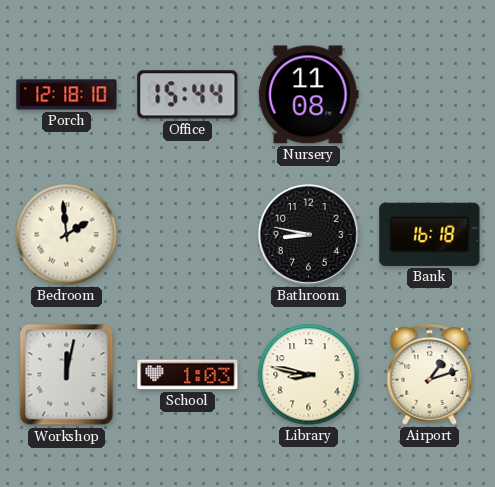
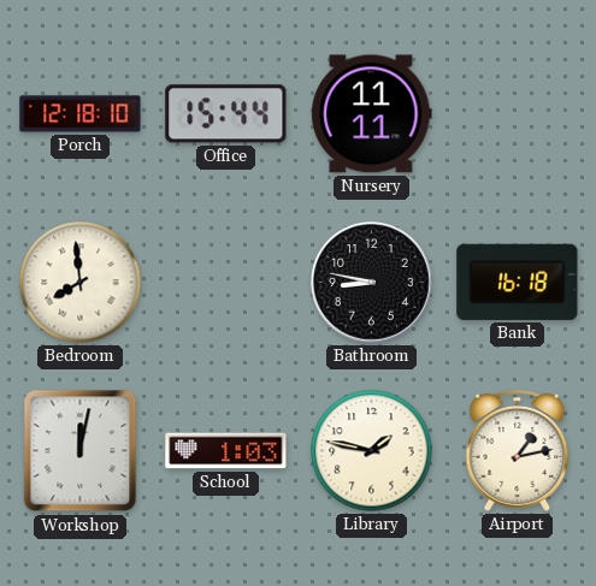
Nursery: 11:08 -> 11:11
Bedroom: 1:59 -> 7:59
Library: 8:47 -> 1:47
Airport: 1:12 -> 1:13
